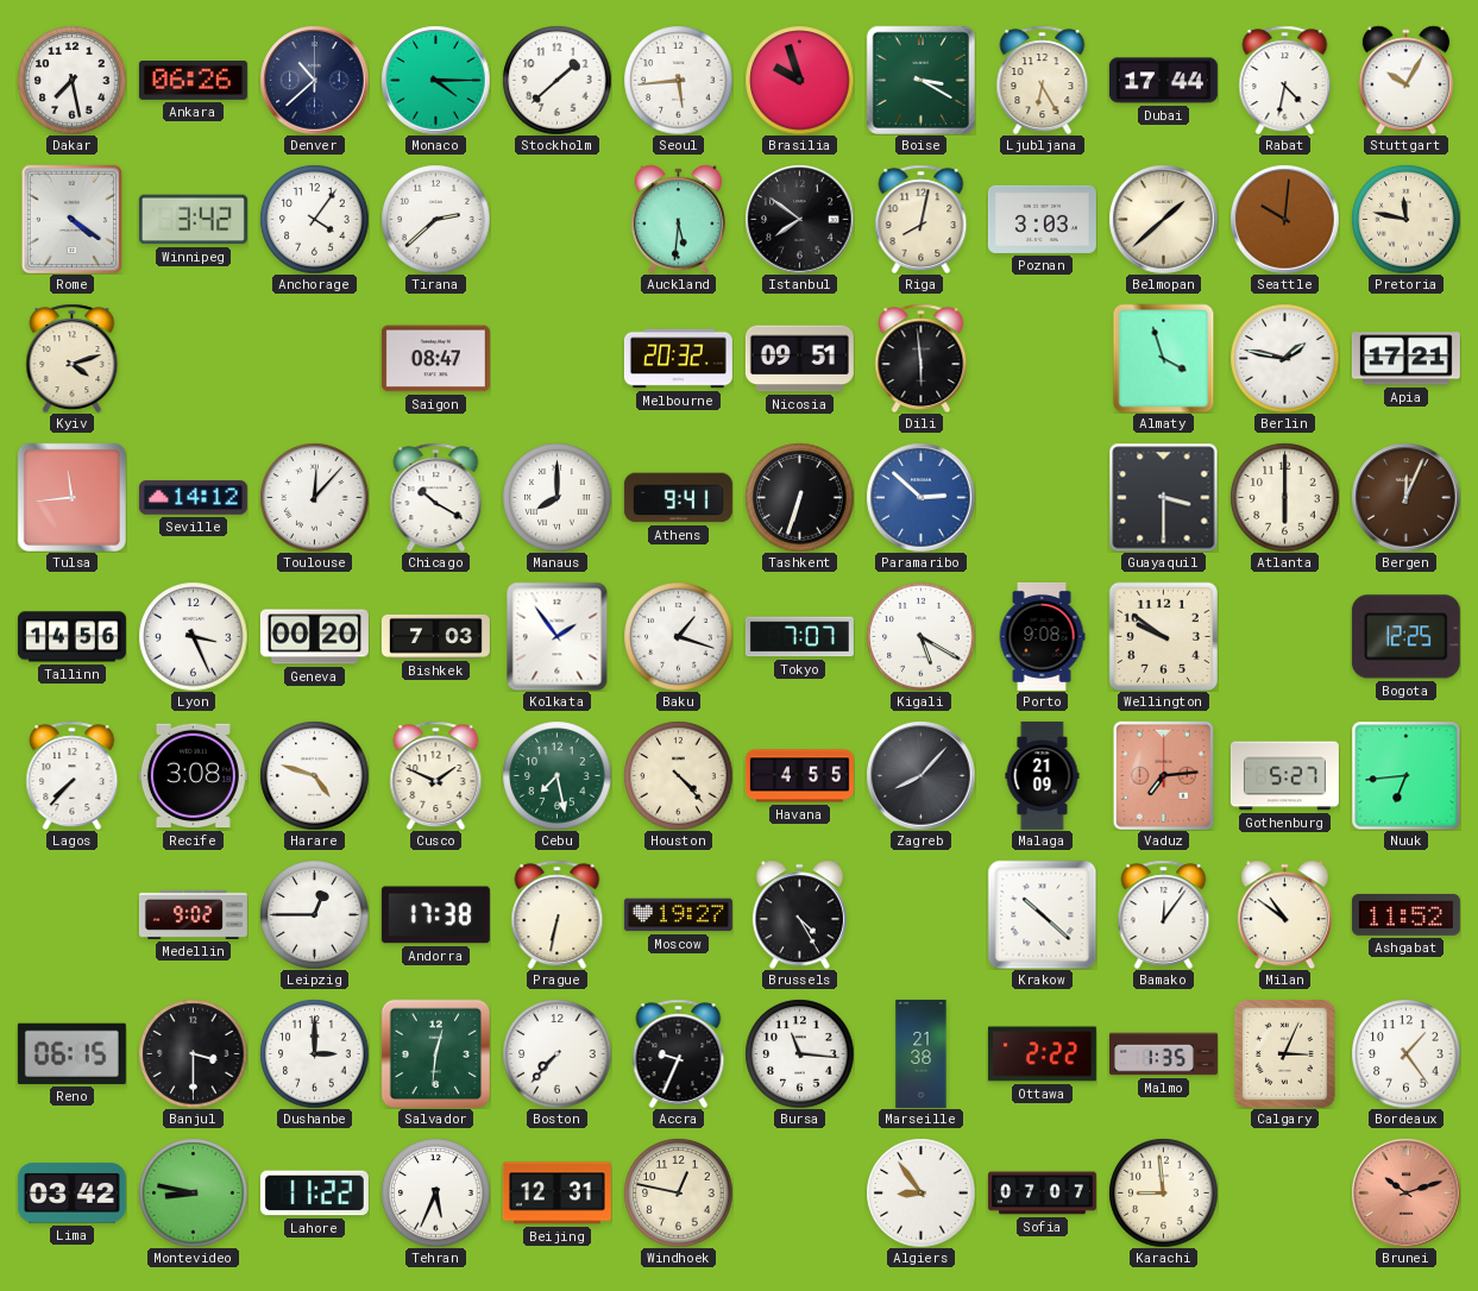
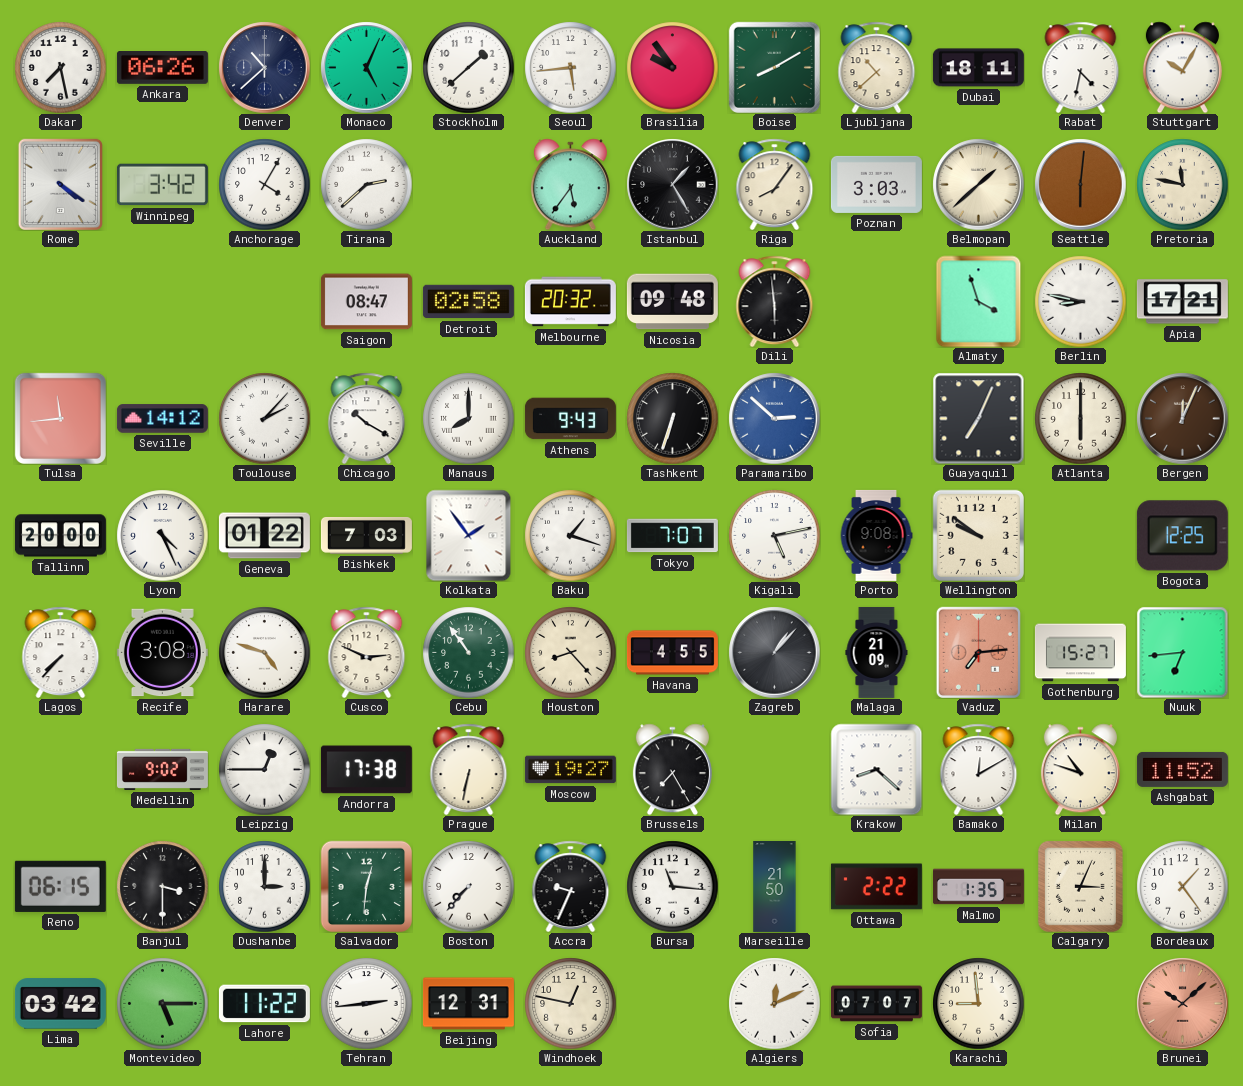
Monaco: 4:15 -> 5:04
Brasilia: 9:57 -> 9:54
Boise: 3:20 -> 8:10
Ljubljana: 6:25 -> 10:38
Dubai: 17:44 -> 18:11
Anchorage: 4:06 -> 4:05
Auckland: 5:31 -> 5:36
Istanbul: 7:51 -> 1:25
Riga: 8:02 -> 8:06
Seattle: 10:01 -> 6:01
Kyiv: 4:12 -> none
Detroit: none -> 02:58
Nicosia: 09:51 -> 09:48
Berlin: 1:47 -> 8:47
Toulouse: 12:07 -> 2:07
Athens: 9:41 -> 9:43
Guayaquil: 3:30 -> 7:04
Tallinn: 14:56 -> 20:00
Lyon: 3:26 -> 4:26
Geneva: 00:20 -> 01:22
Kigali: 5:20 -> 5:13
Cusco: 1:49 -> 2:49
Cebu: 7:28 -> 10:54
Houston: 4:23 -> 8:23
Zagreb: 8:07 -> 1:07
Gothenburg: 5:27 -> 15:27
Brussels: 4:25 -> 7:25
Krakow: 10:22 -> 8:22
Bamako: 12:06 -> 12:10
Milan: 10:51 -> 10:48
Marseille: 21:38 -> 21:50
Montevideo: 8:47 -> 5:15
Tehran: 5:34 -> 2:44
Algiers: 8:54 -> 12:11
Brunei: 10:12 -> 10:08
